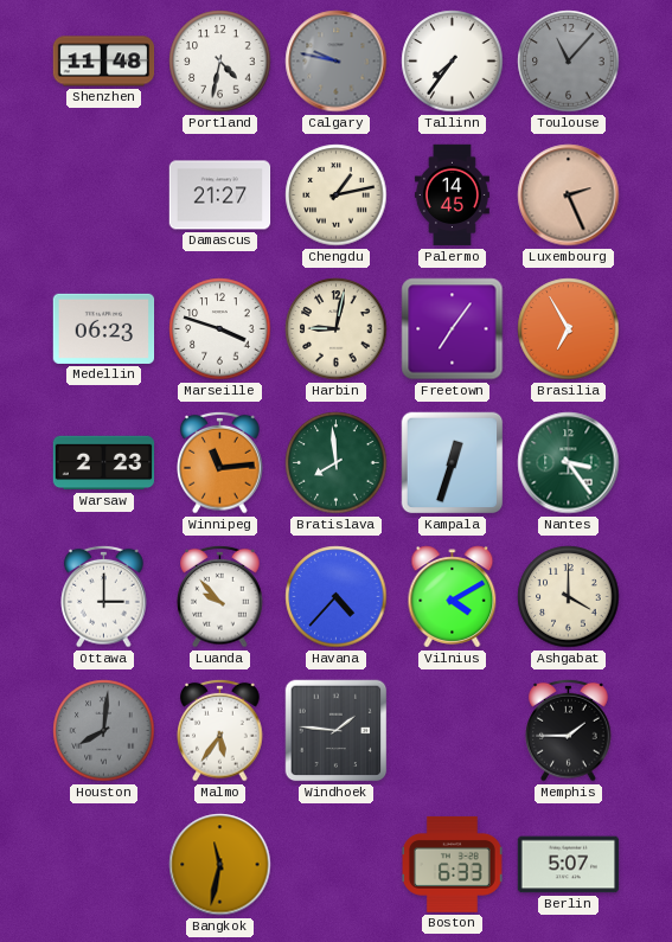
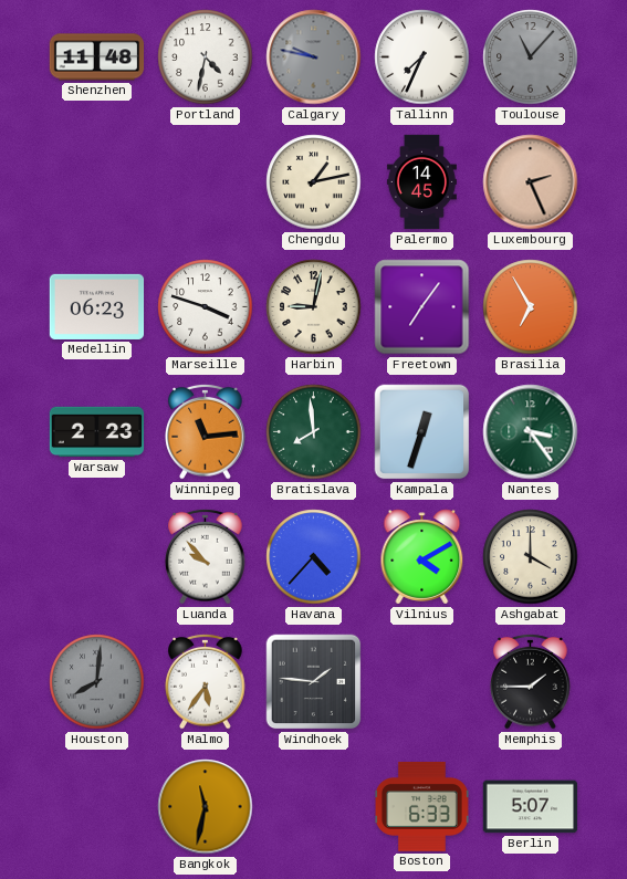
Tallinn: 7:36 -> 7:34
Damascus: 21:27 -> none
Ottawa: 3:00 -> none
